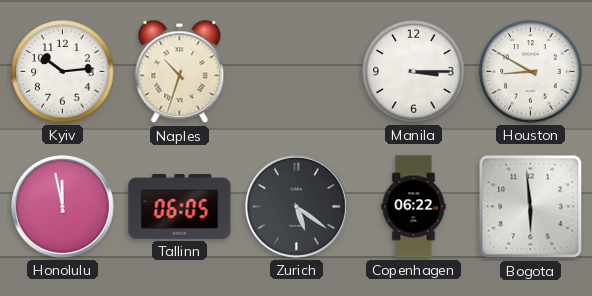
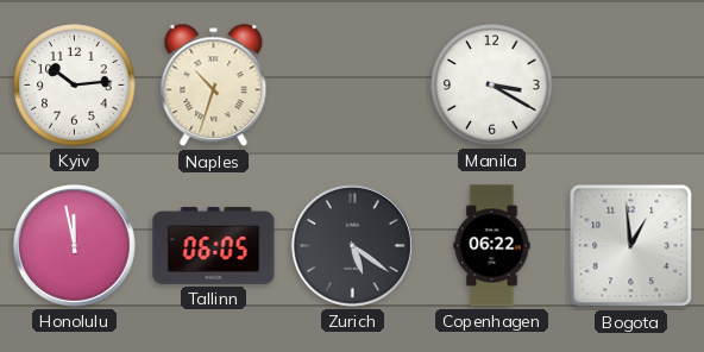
Manila: 3:15 -> 3:20
Houston: 8:50 -> none
Bogota: 5:59 -> 12:59
